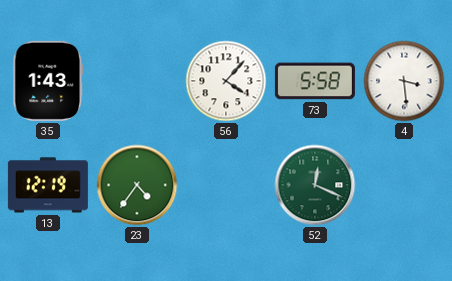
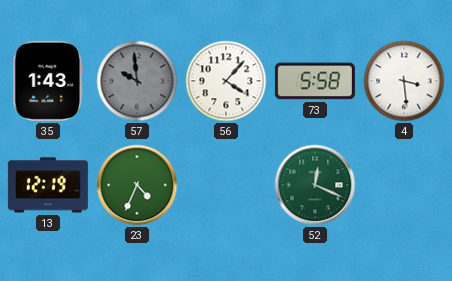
57: none -> 9:59
23: 4:36 -> 4:34
